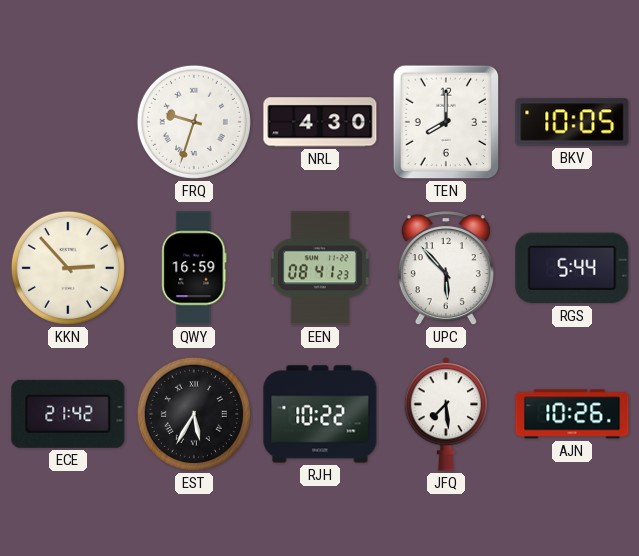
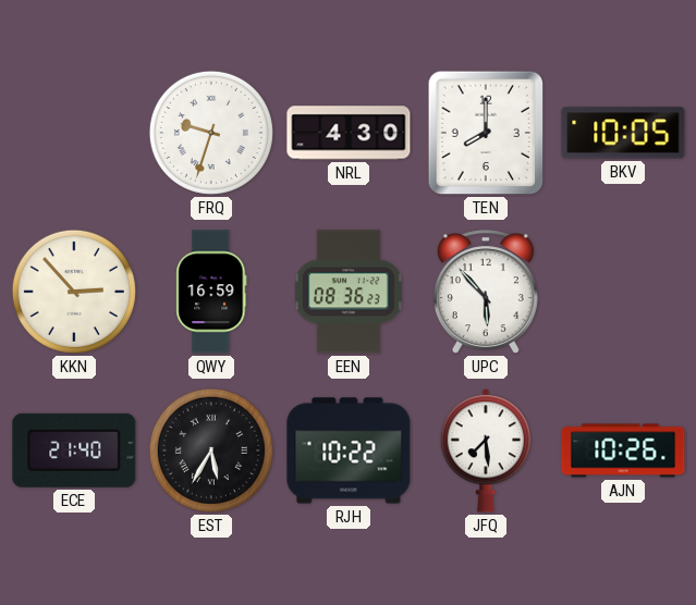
EEN: 08:41 -> 08:36
RGS: 5:44 -> none
ECE: 21:42 -> 21:40
